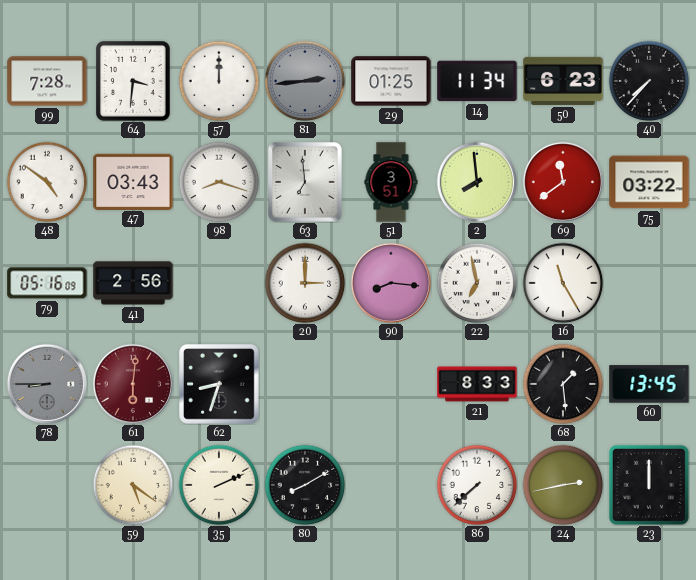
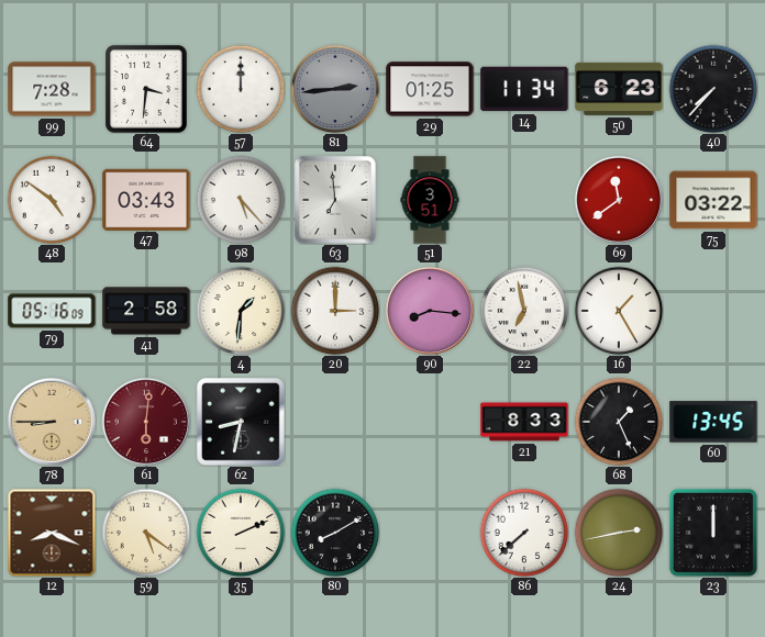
98: 8:18 -> 5:23
2: 7:59 -> none
41: 2:56 -> 2:58
4: none -> 1:31
16: 11:25 -> 1:25
78 dial: grey -> champagne
62: 8:33 -> 8:32
68: 1:29 -> 1:26
12: none -> 8:19
